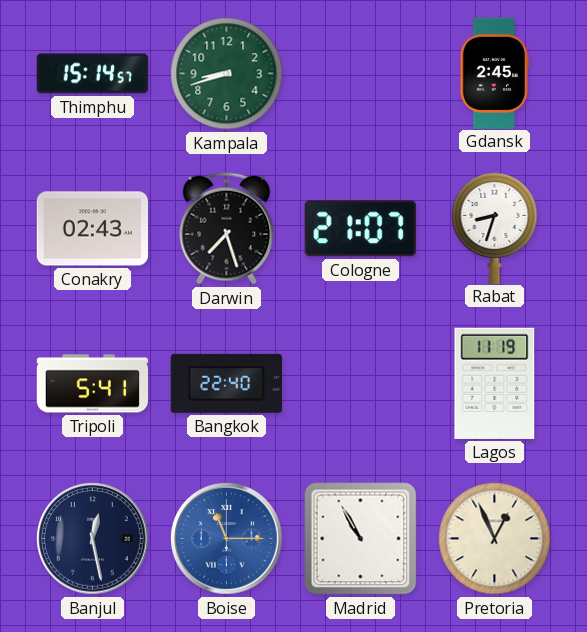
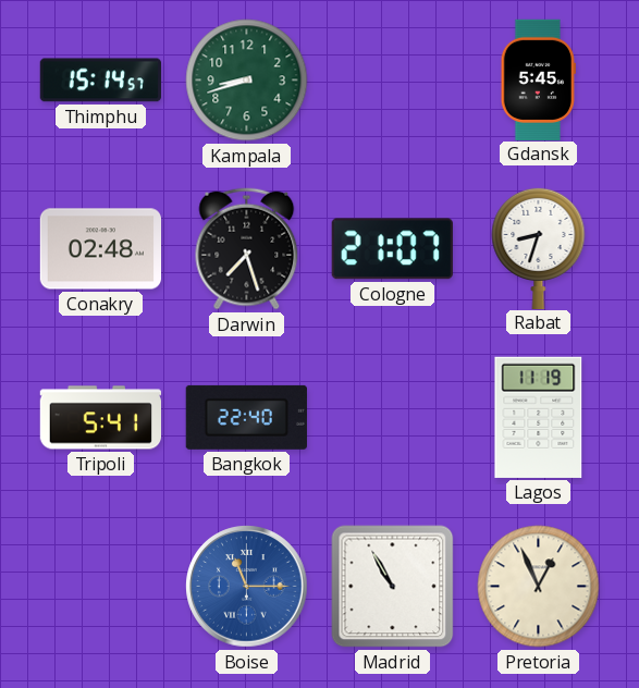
Gdansk: 2:45 -> 5:45
Conakry: 02:43 -> 02:48
Banjul: 12:28 -> none
